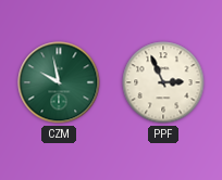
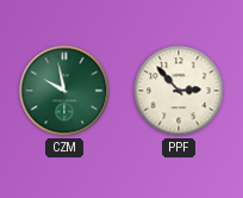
PPF: 2:56 -> 2:53
